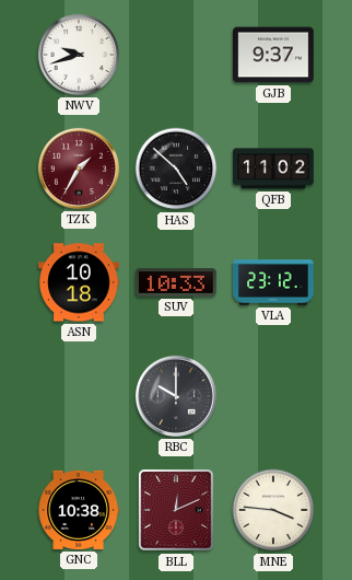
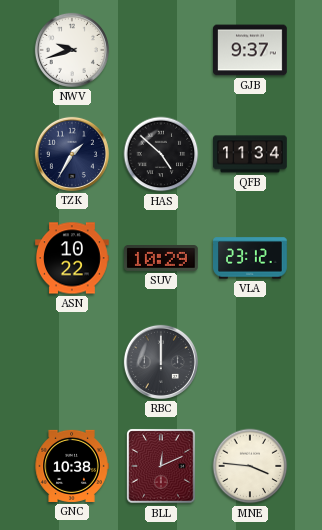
TZK dial: burgundy -> navy
QFB: 11:02 -> 11:34
ASN: 10:18 -> 10:22
SUV: 10:33 -> 10:29
RBC: 10:00 -> 12:00
